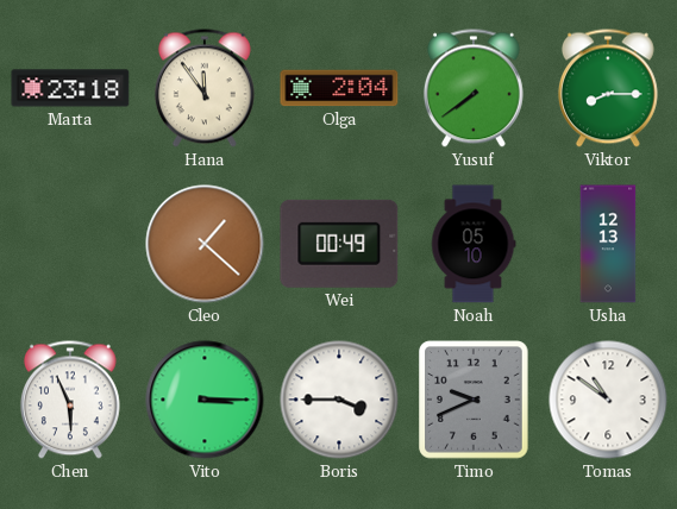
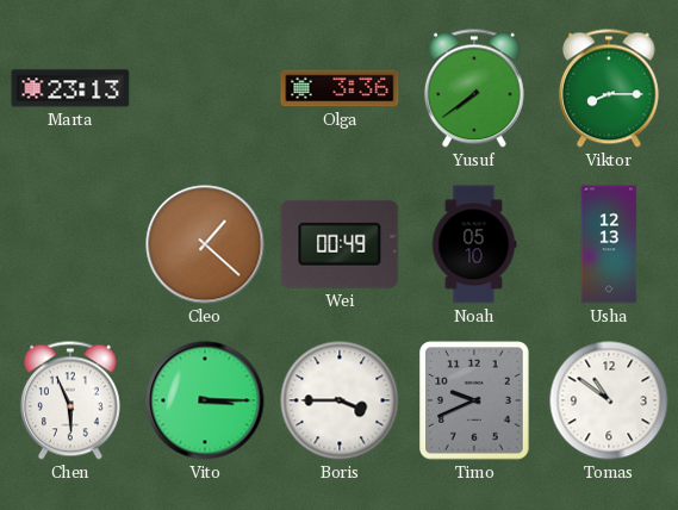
Marta: 23:18 -> 23:13
Hana: 11:54 -> none
Olga: 2:04 -> 3:36
